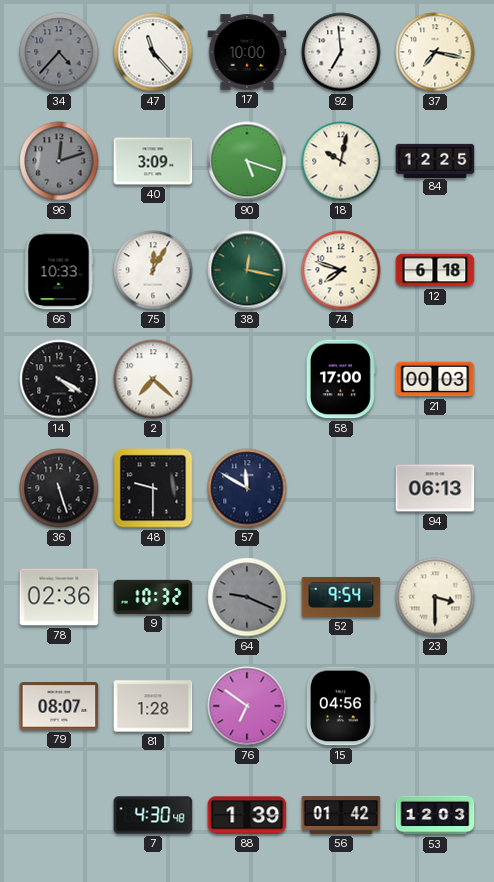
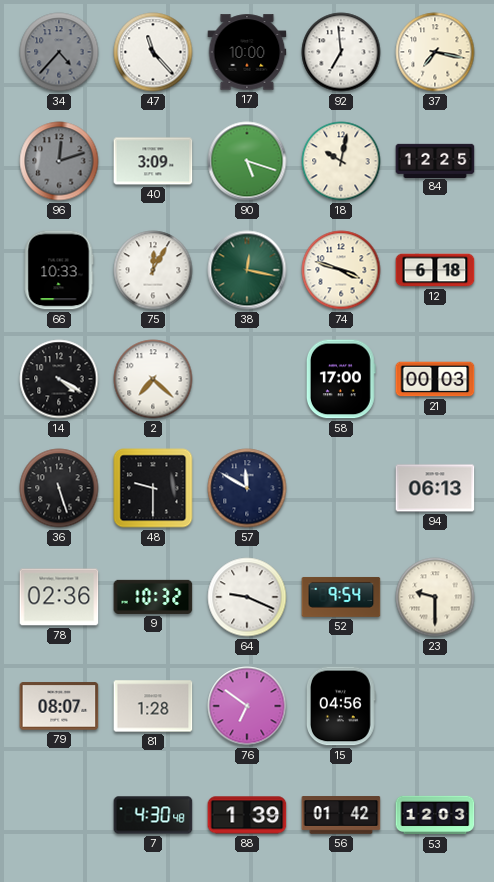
74: 7:48 -> 3:48
64 dial: grey -> white
23: 3:30 -> 9:30
